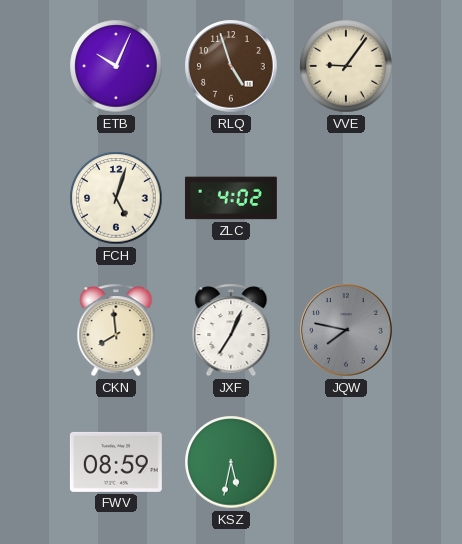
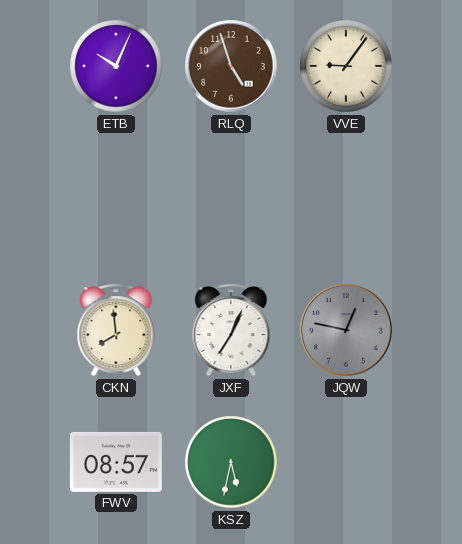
FCH: 5:03 -> none
ZLC: 4:02 -> none
JQW: 7:47 -> 12:47
FWV: 08:59 -> 08:57
